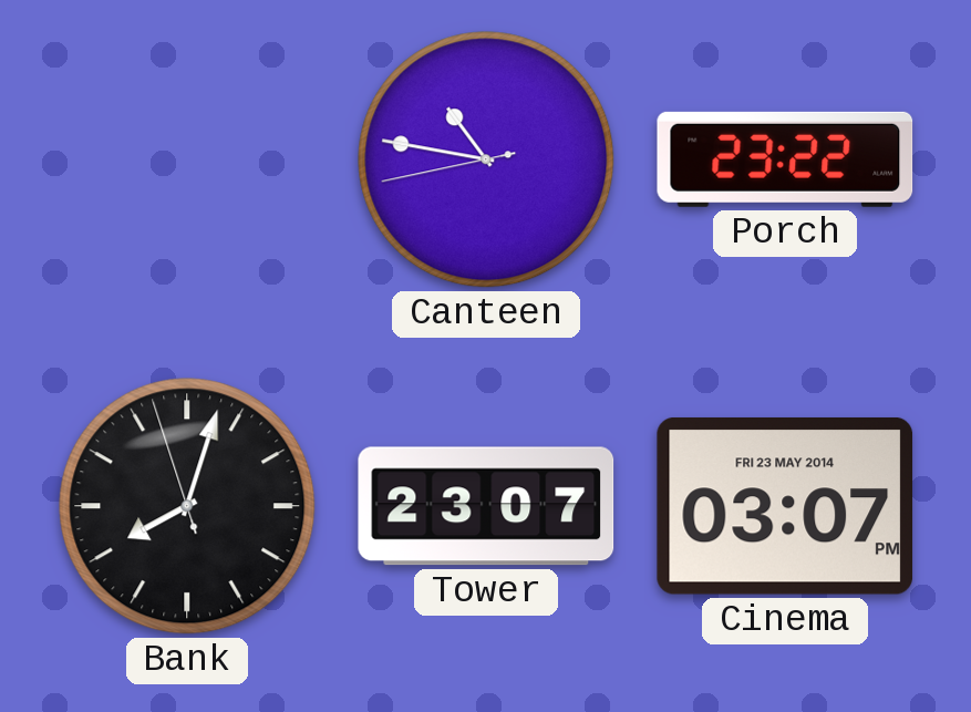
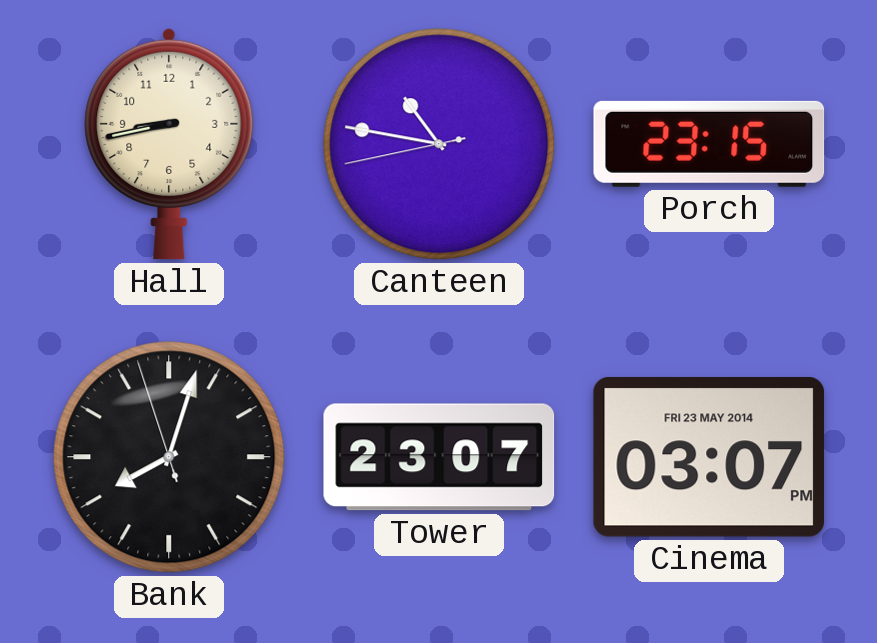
Hall: none -> 8:43
Porch: 23:22 -> 23:15
